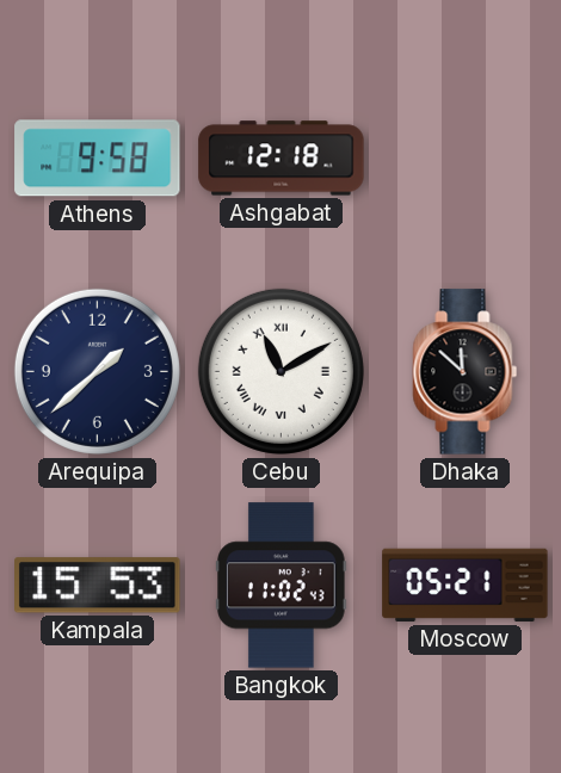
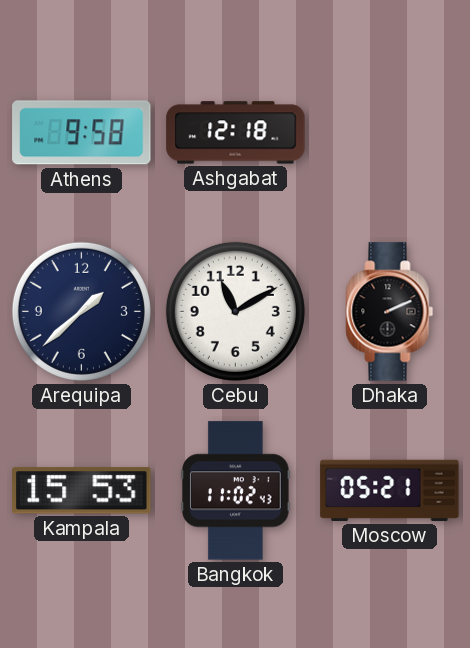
Cebu numerals: Roman -> Arabic
Dhaka: 11:52 -> 2:11
